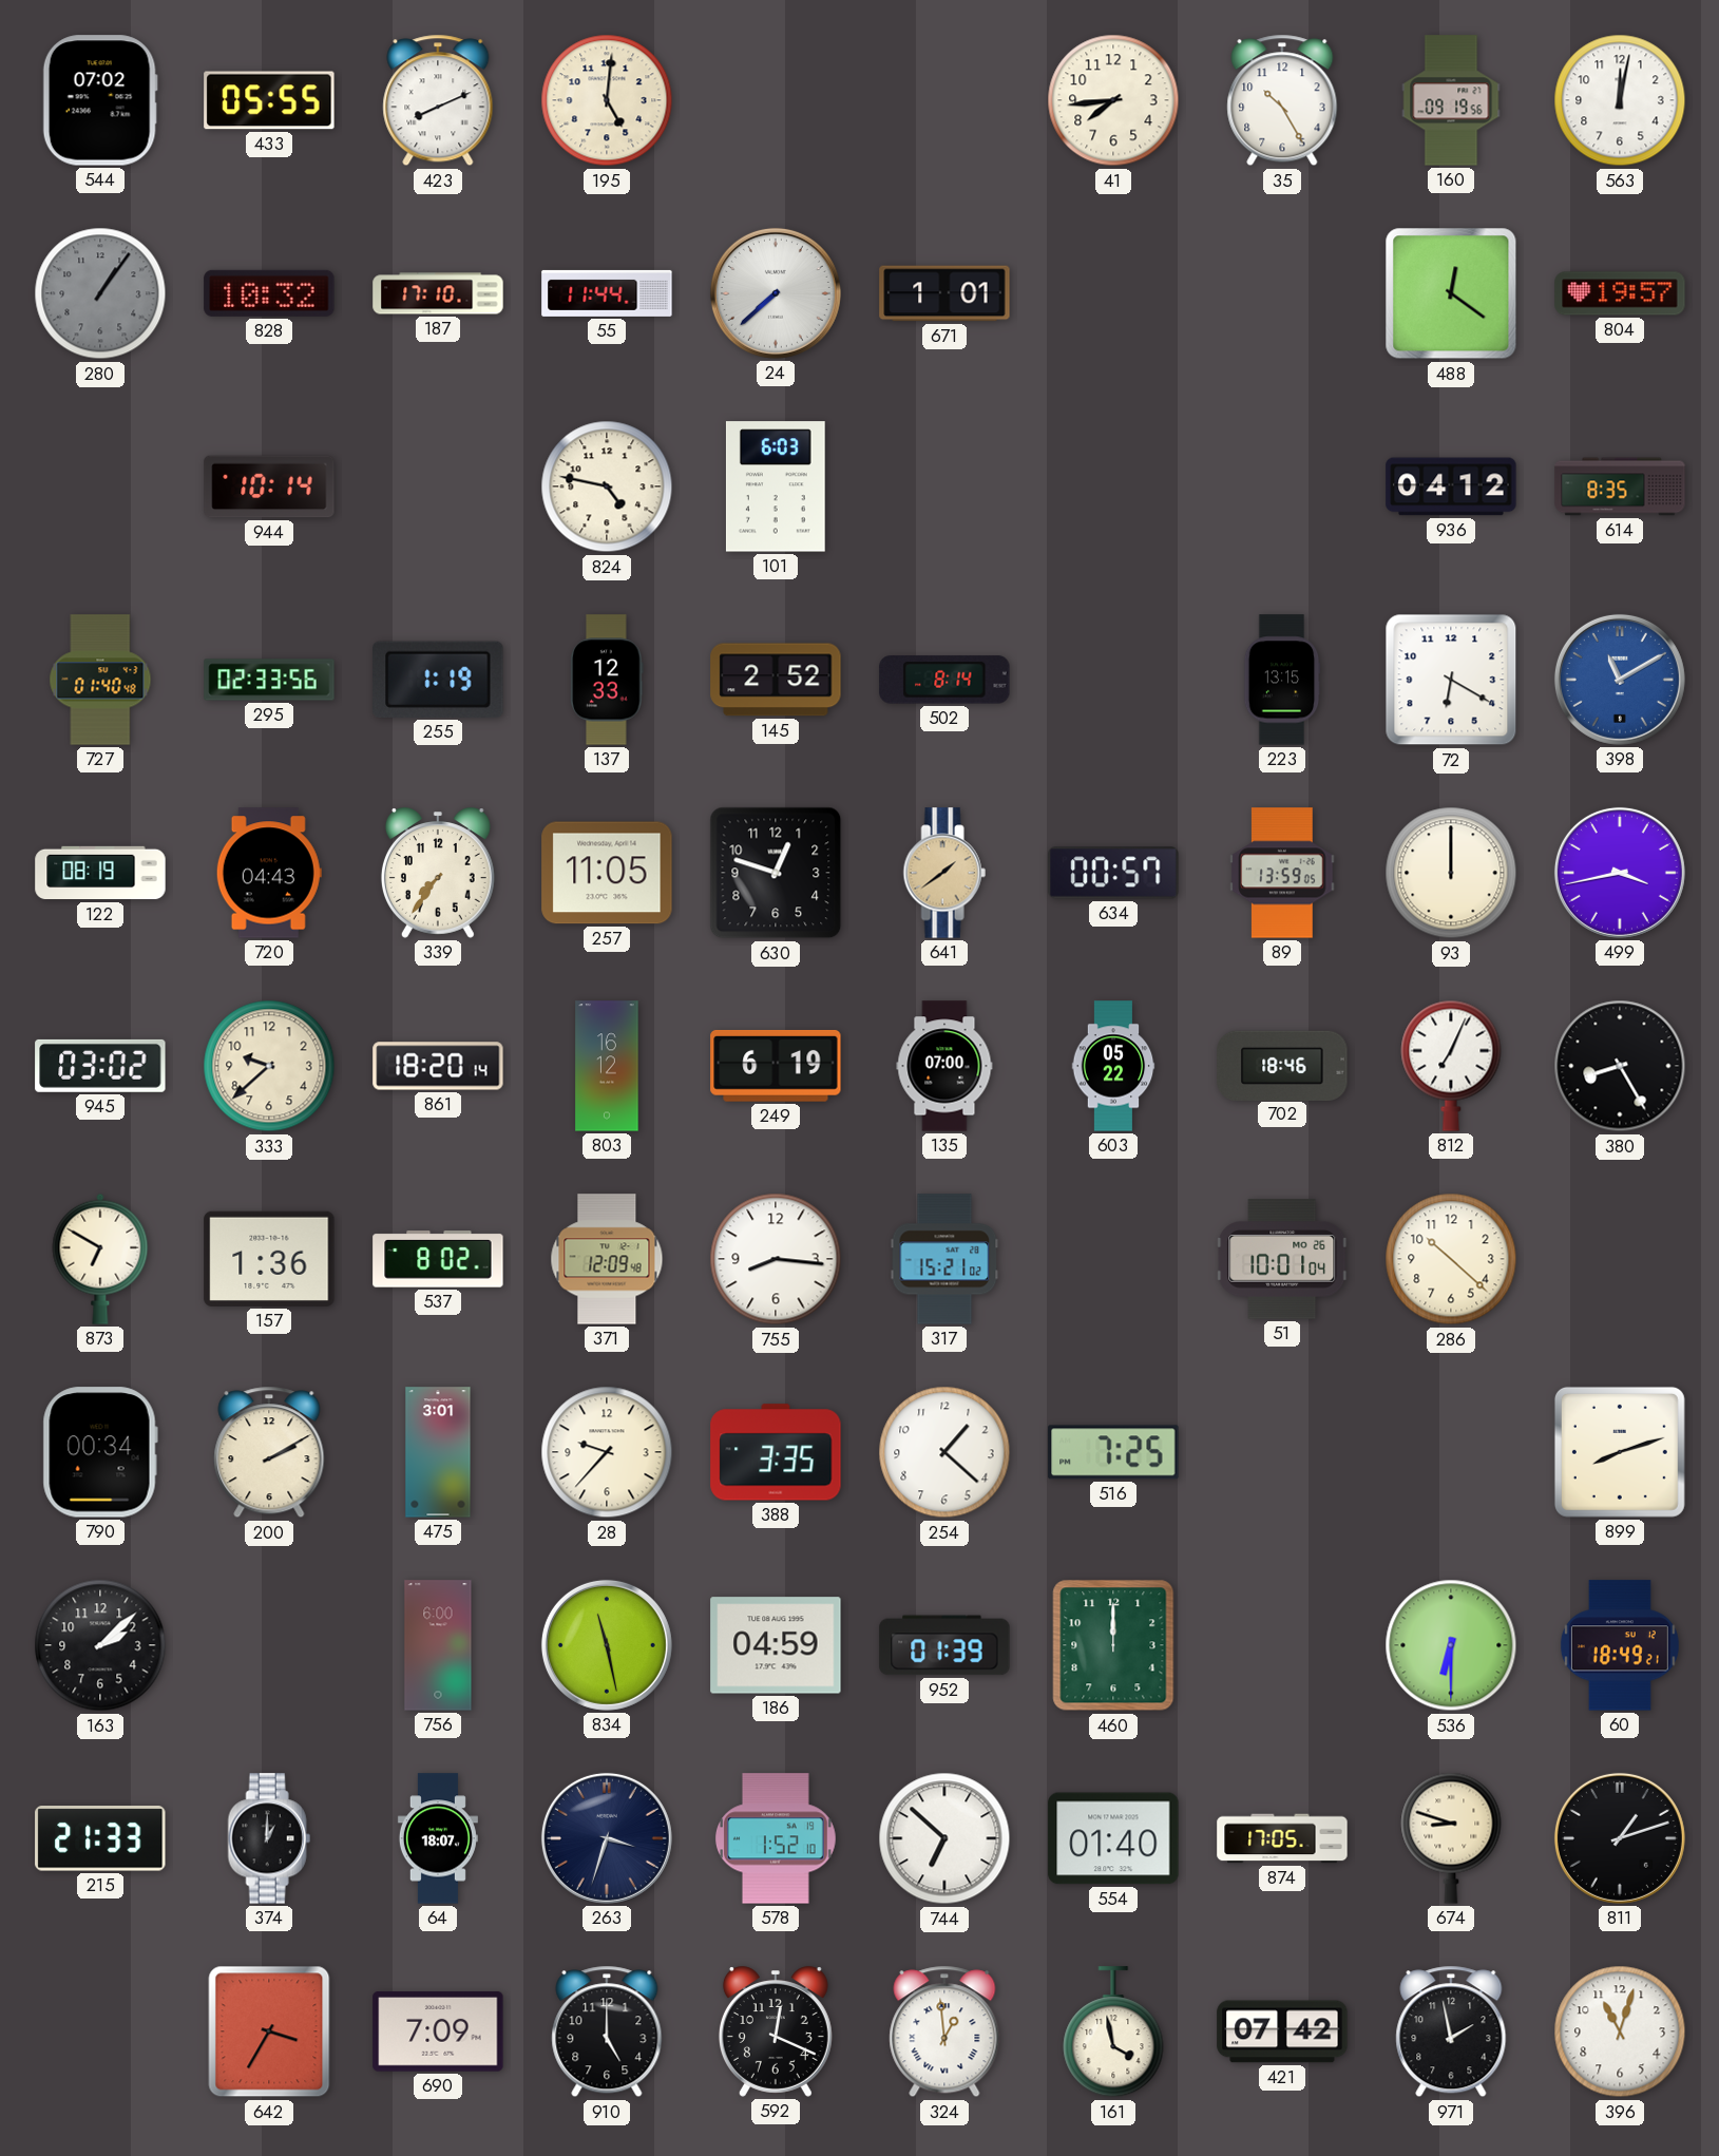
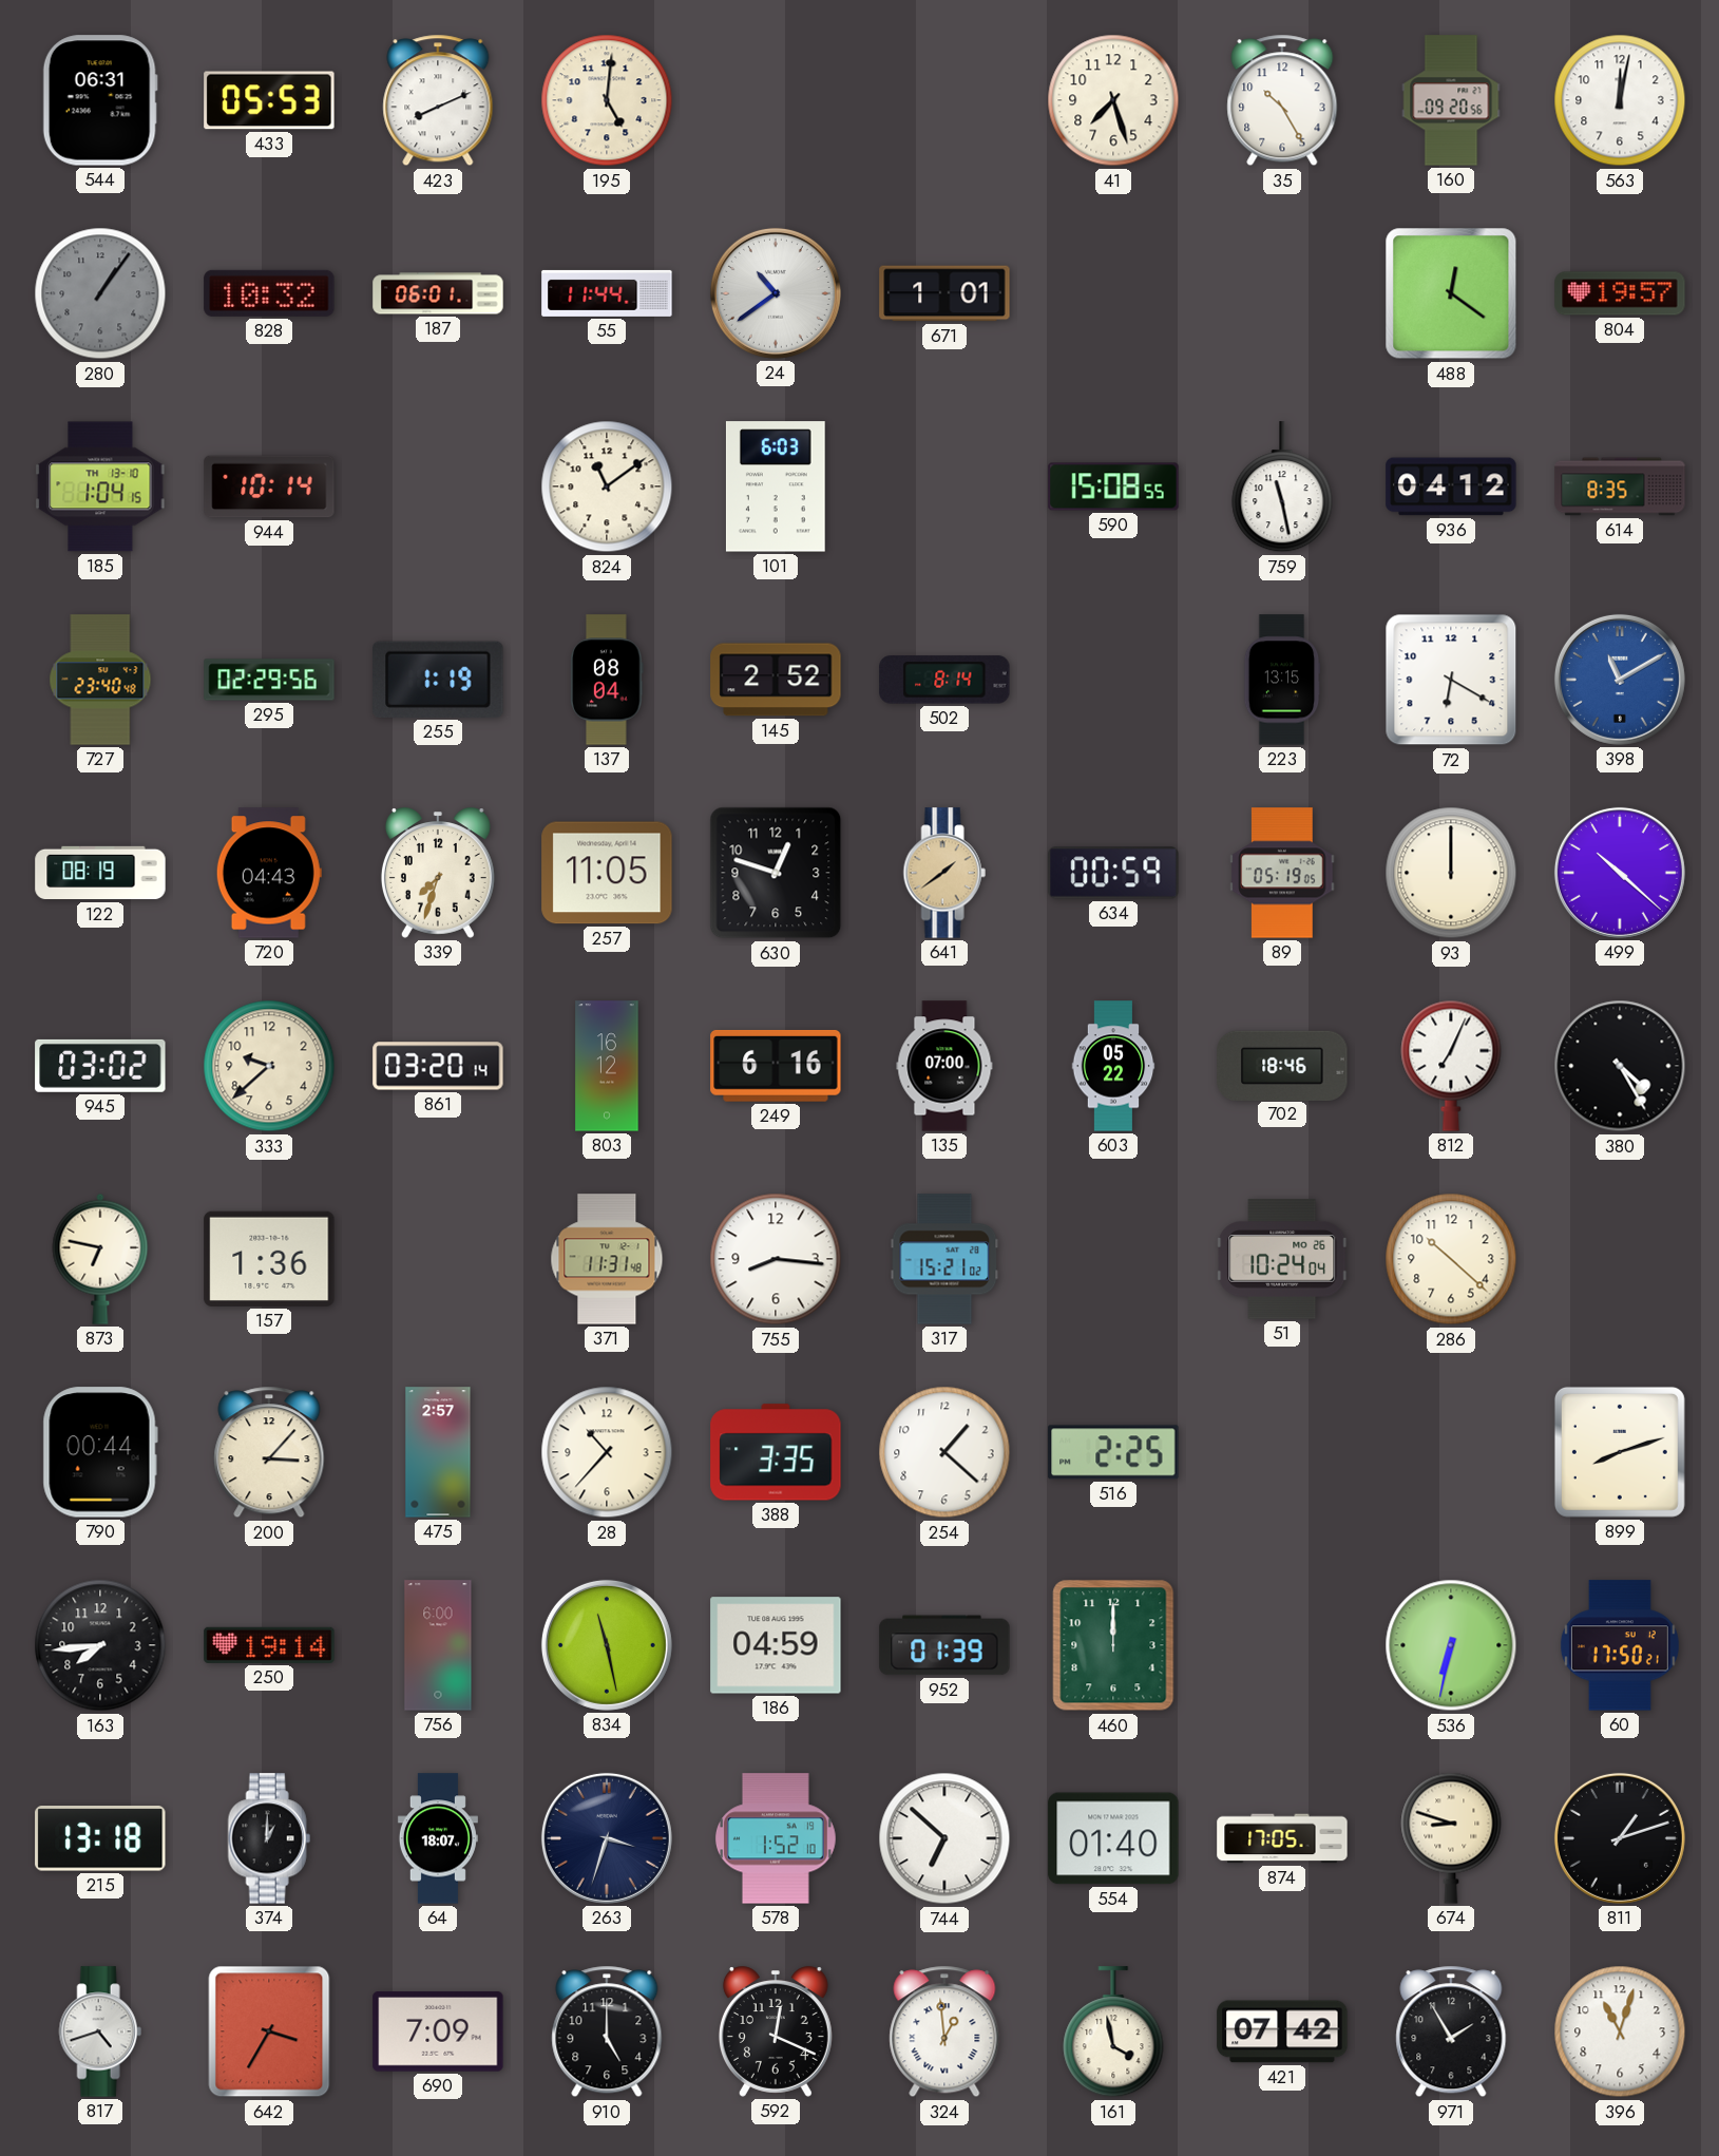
544: 07:02 -> 06:31
433: 05:55 -> 05:53
41: 7:44 -> 7:27
160: 09:19 -> 09:20
187: 17:10 -> 06:01
24: 7:38 -> 10:39
185: none -> 1:04
824: 4:47 -> 11:09
590: none -> 15:08
759: none -> 11:28
727: 01:40 -> 23:40
295: 02:33 -> 02:29
137: 12:33 -> 08:04
339: 7:36 -> 7:33
634: 00:57 -> 00:59
89: 13:59 -> 05:19
499: 3:43 -> 10:22
861: 18:20 -> 03:20
249: 6:19 -> 6:16
380: 8:25 -> 4:25
873: 6:50 -> 6:47
537: 8:02 -> none
371: 12:09 -> 11:31
51: 10:01 -> 10:24
790: 00:34 -> 00:44
200: 2:10 -> 3:07
475: 3:01 -> 2:57
28: 9:37 -> 10:37
516: 7:25 -> 2:25
163: 2:08 -> 7:44
250: none -> 19:14
536: 6:30 -> 6:32
60: 18:49 -> 17:50
215: 21:33 -> 13:18
817: none -> 4:42
971: 1:58 -> 1:55
